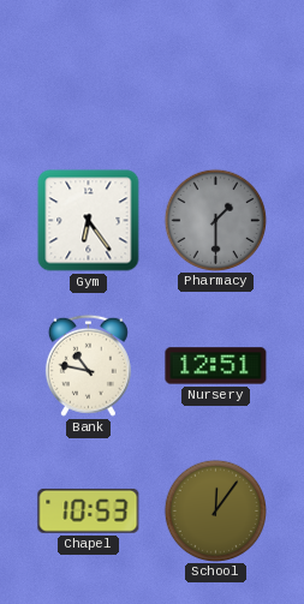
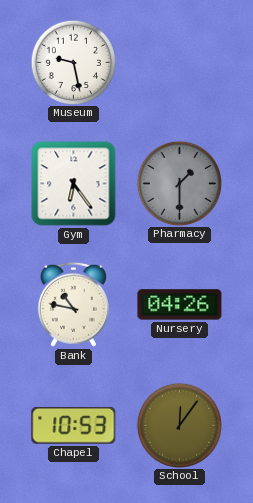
Museum: none -> 9:28
Nursery: 12:51 -> 04:26
